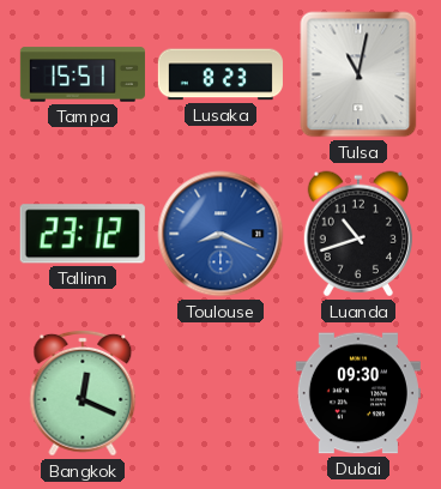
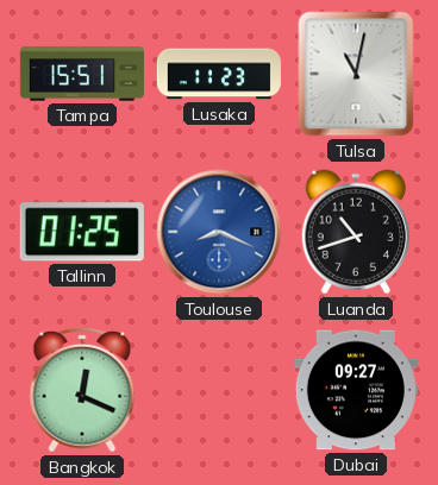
Lusaka: 8:23 -> 11:23
Tallinn: 23:12 -> 01:25
Dubai: 09:30 -> 09:27
